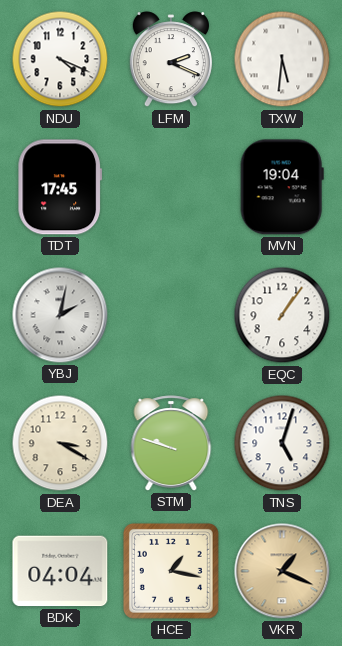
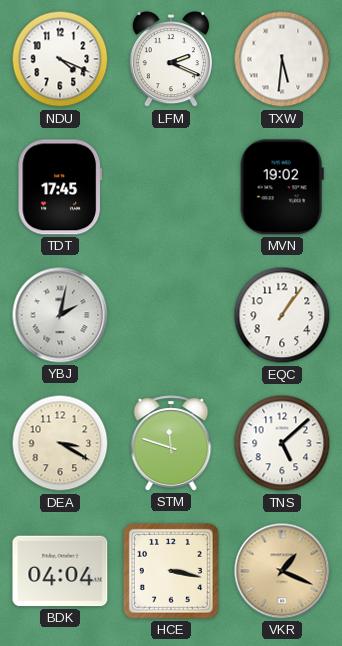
MVN: 19:04 -> 19:02
STM: 9:48 -> 11:48
TNS: 5:03 -> 5:08
HCE: 1:17 -> 3:17
